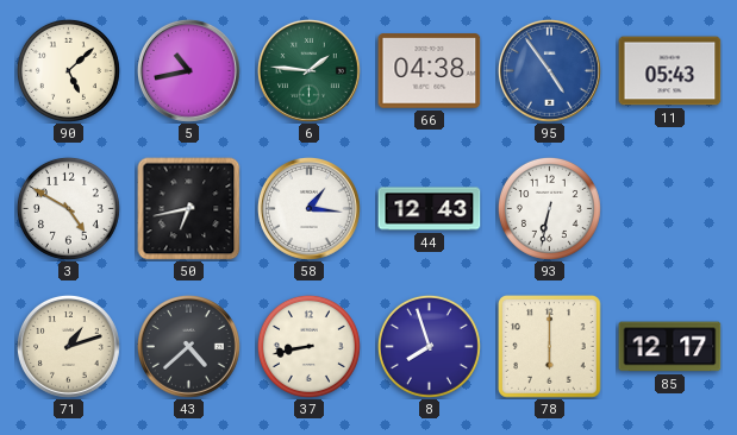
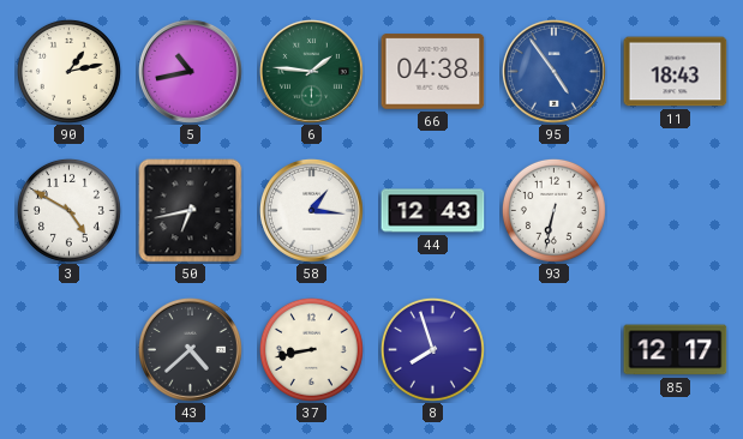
90: 5:08 -> 1:13
11: 05:43 -> 18:43
71: 1:12 -> none
78: 6:00 -> none
